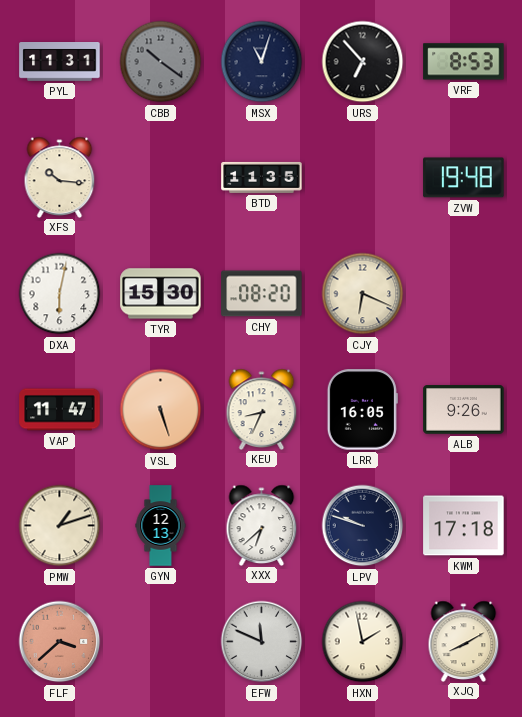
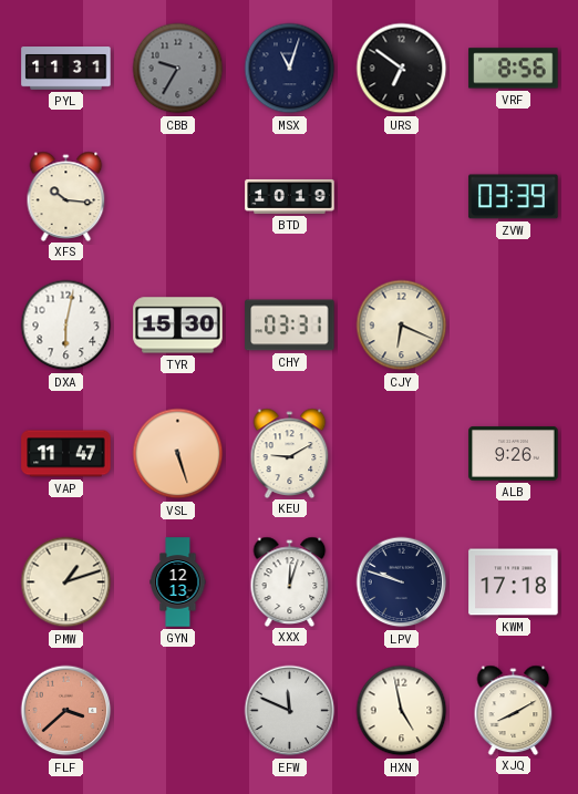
CBB: 10:21 -> 9:35
URS: 6:53 -> 6:51
VRF: 8:53 -> 8:56
BTD: 11:35 -> 10:19
ZVW: 19:48 -> 03:39
CHY: 08:20 -> 03:31
KEU: 8:34 -> 9:10
LRR: 16:05 -> none
XXX: 6:38 -> 12:03
HXN: 1:58 -> 4:58
